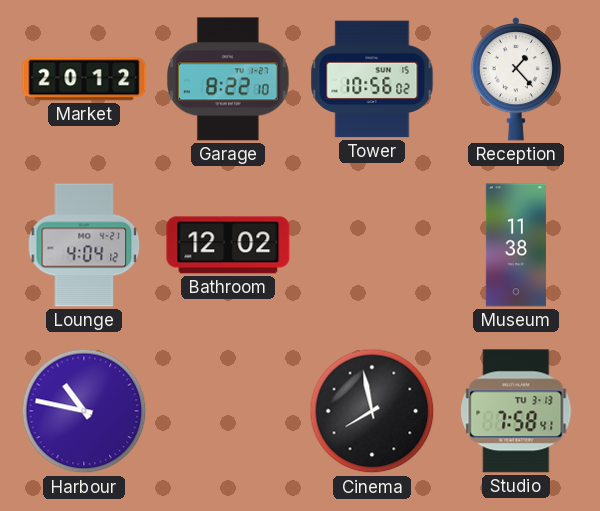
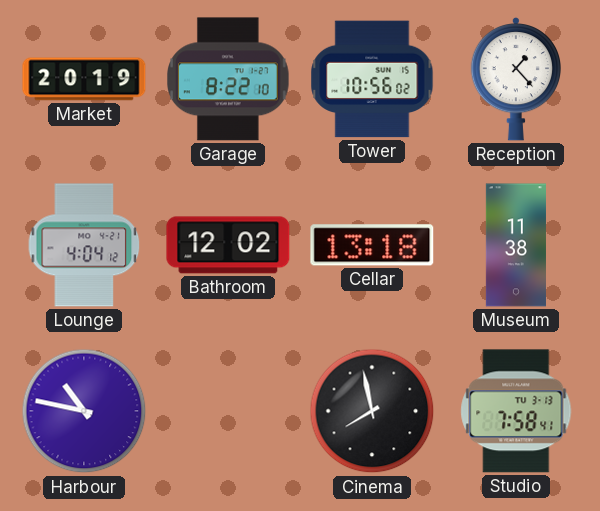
Market: 20:12 -> 20:19
Cellar: none -> 13:18
